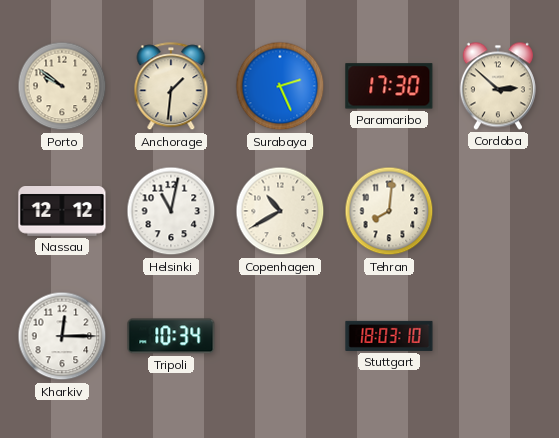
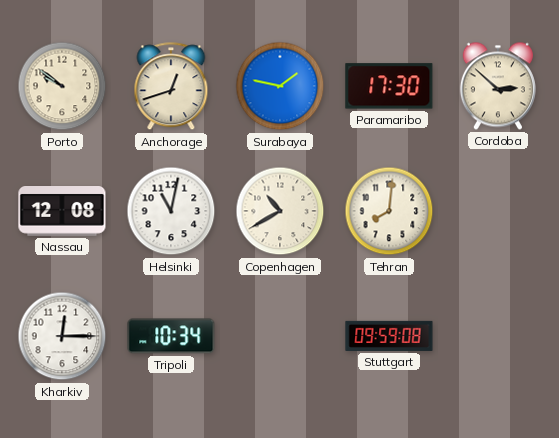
Anchorage: 1:31 -> 12:42
Surabaya: 2:26 -> 1:47
Nassau: 12:12 -> 12:08
Stuttgart: 18:03 -> 09:59
